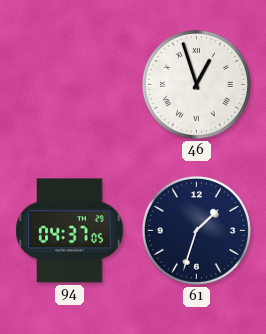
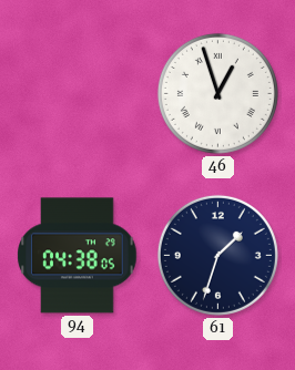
94: 04:37 -> 04:38
